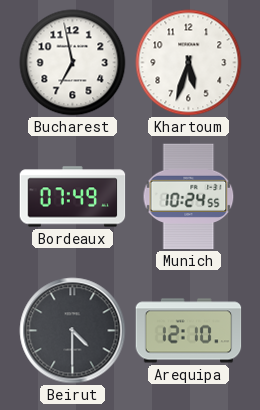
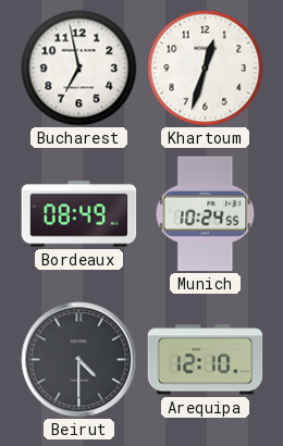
Khartoum: 5:33 -> 12:33
Bordeaux: 07:49 -> 08:49
